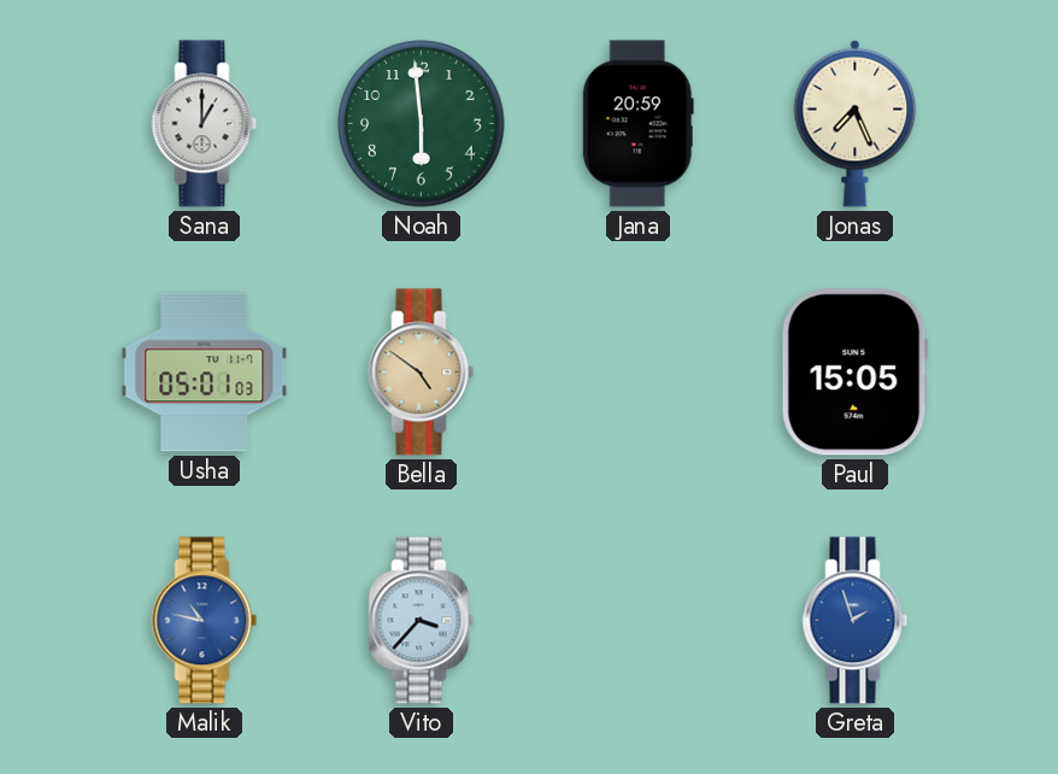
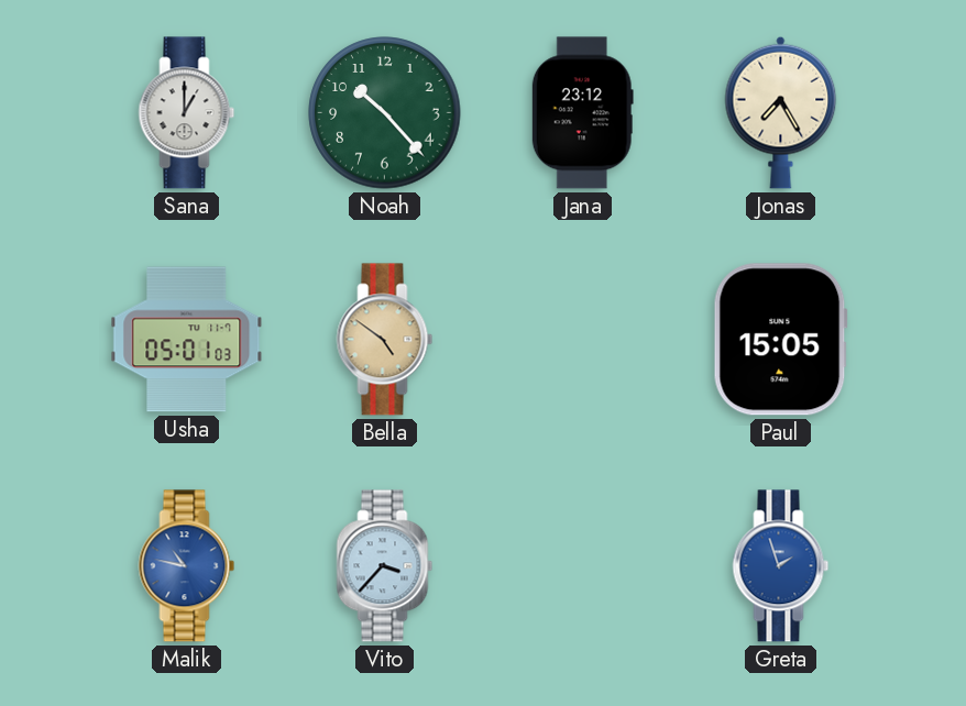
Noah: 5:59 -> 10:23
Jana: 20:59 -> 23:12
Jonas: 7:26 -> 7:25
